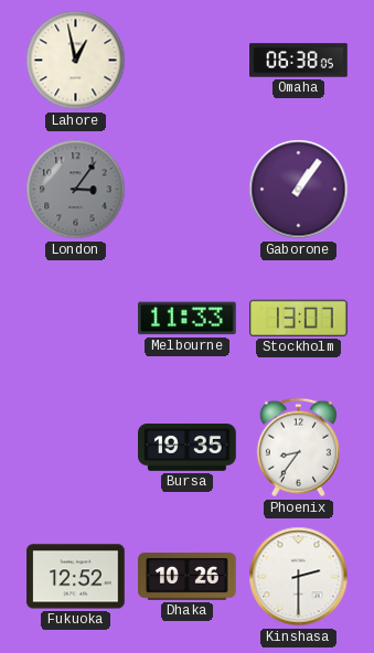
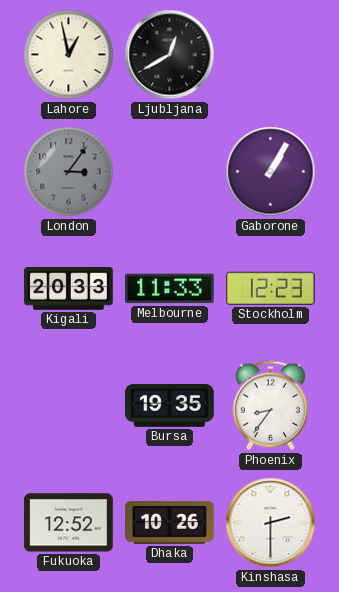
Ljubljana: none -> 12:40
Omaha: 06:38 -> none
Gaborone: 1:06 -> 1:05
Kigali: none -> 20:33
Stockholm: 13:07 -> 12:23
